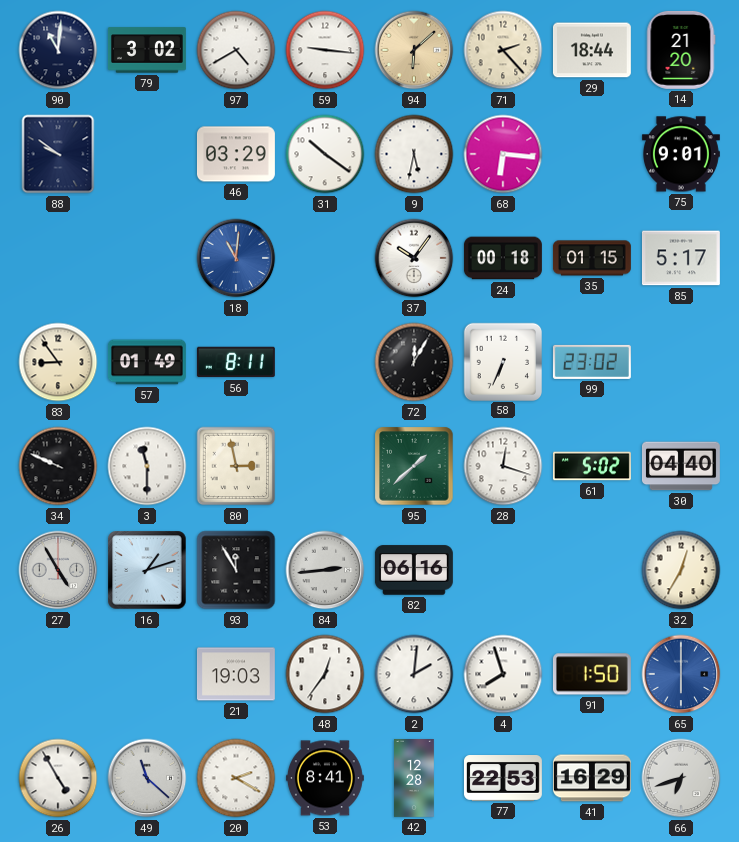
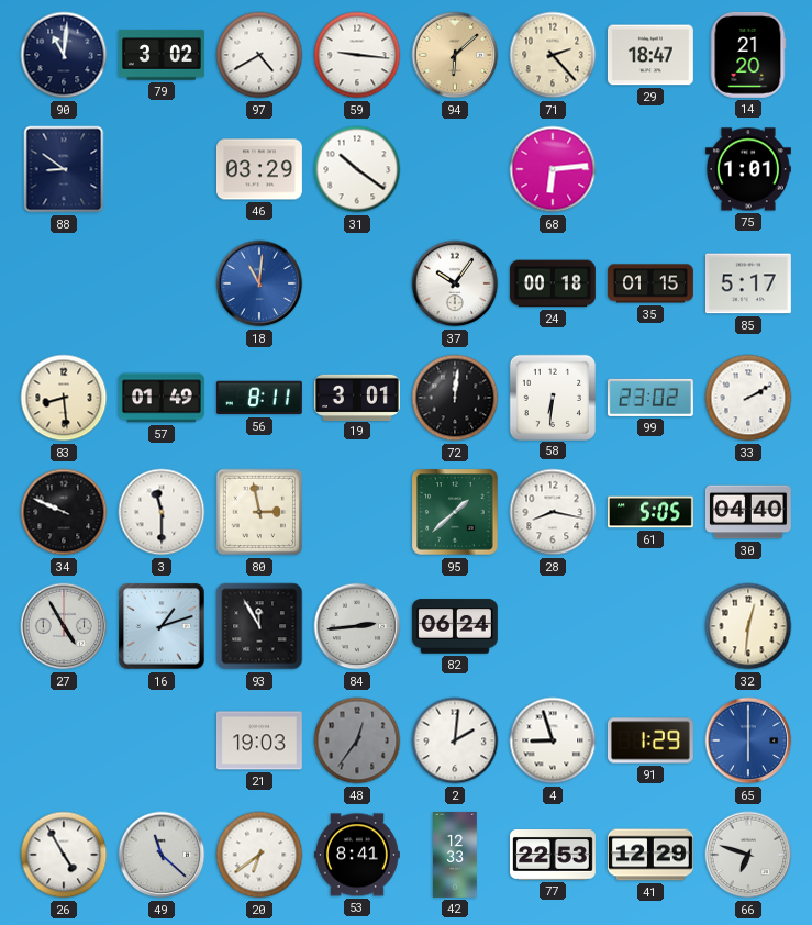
29: 18:44 -> 18:47
88: 9:51 -> 8:51
9: 5:32 -> none
68: 6:16 -> 6:14
75: 9:01 -> 1:01
83: 8:54 -> 8:29
19: none -> 3:01
72: 12:05 -> 12:01
58: 6:34 -> 6:31
33: none -> 2:10
28: 12:18 -> 8:17
61: 5:02 -> 5:05
82: 06:16 -> 06:24
32: 12:35 -> 12:31
48 dial: white -> grey
4: 7:57 -> 8:57
91: 1:50 -> 1:29
20: 2:20 -> 6:39
42: 12:28 -> 12:33
41: 16:29 -> 12:29
66: 6:42 -> 6:48
